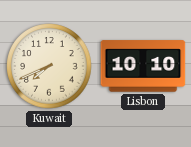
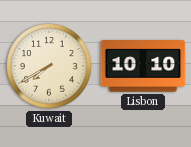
Kuwait: 7:41 -> 7:40
